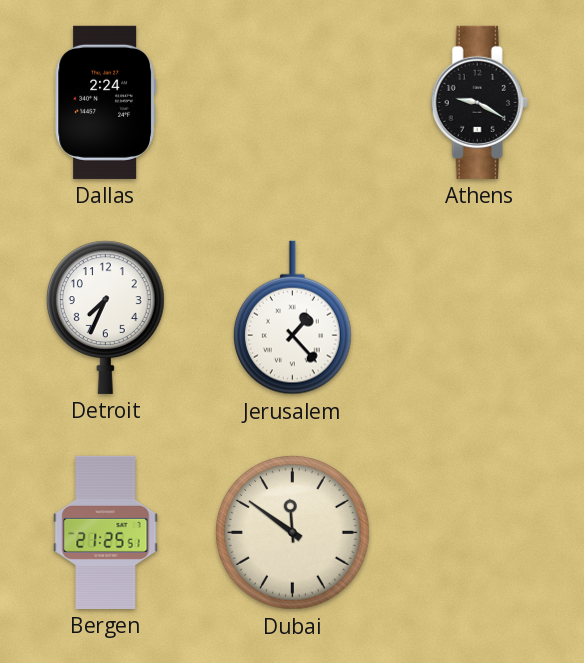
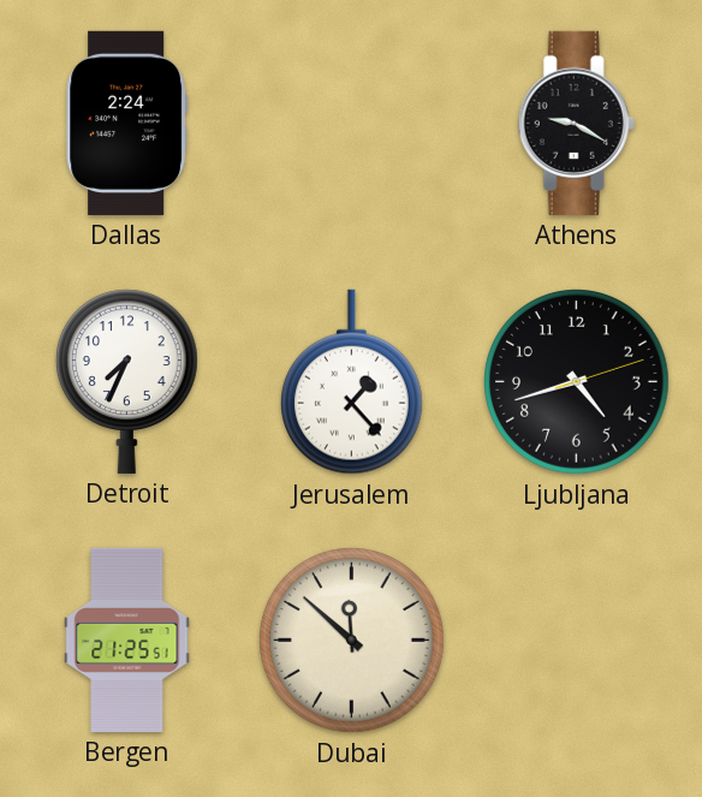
Ljubljana: none -> 4:42
Dubai: 11:51 -> 11:52
